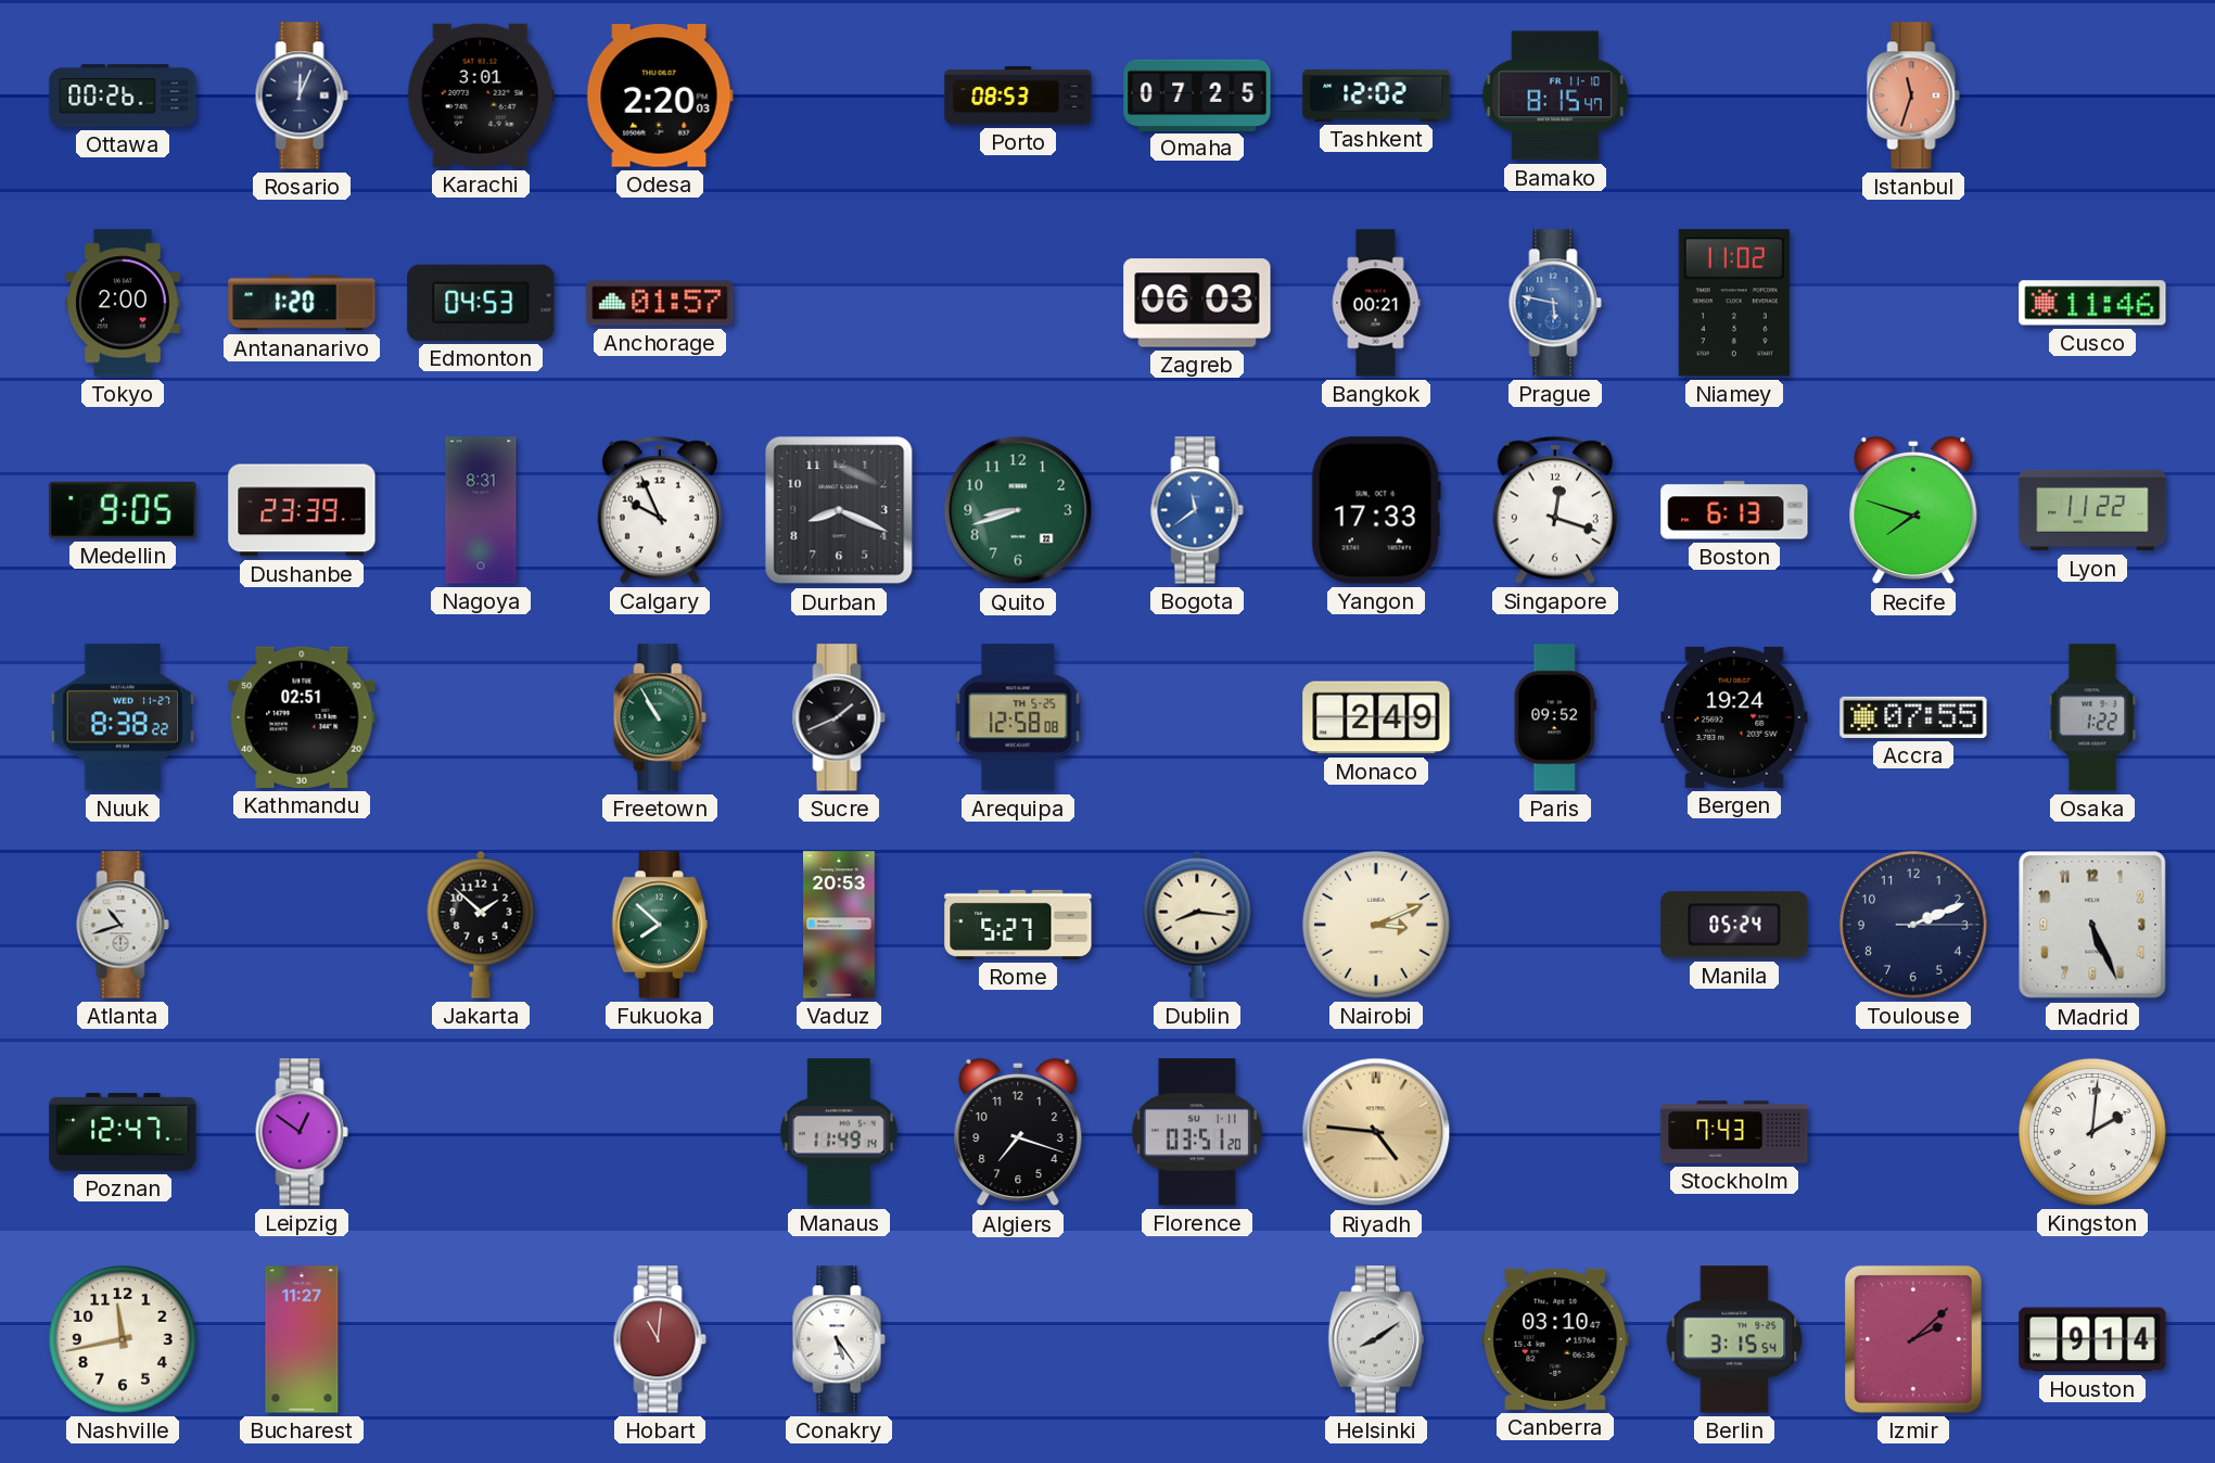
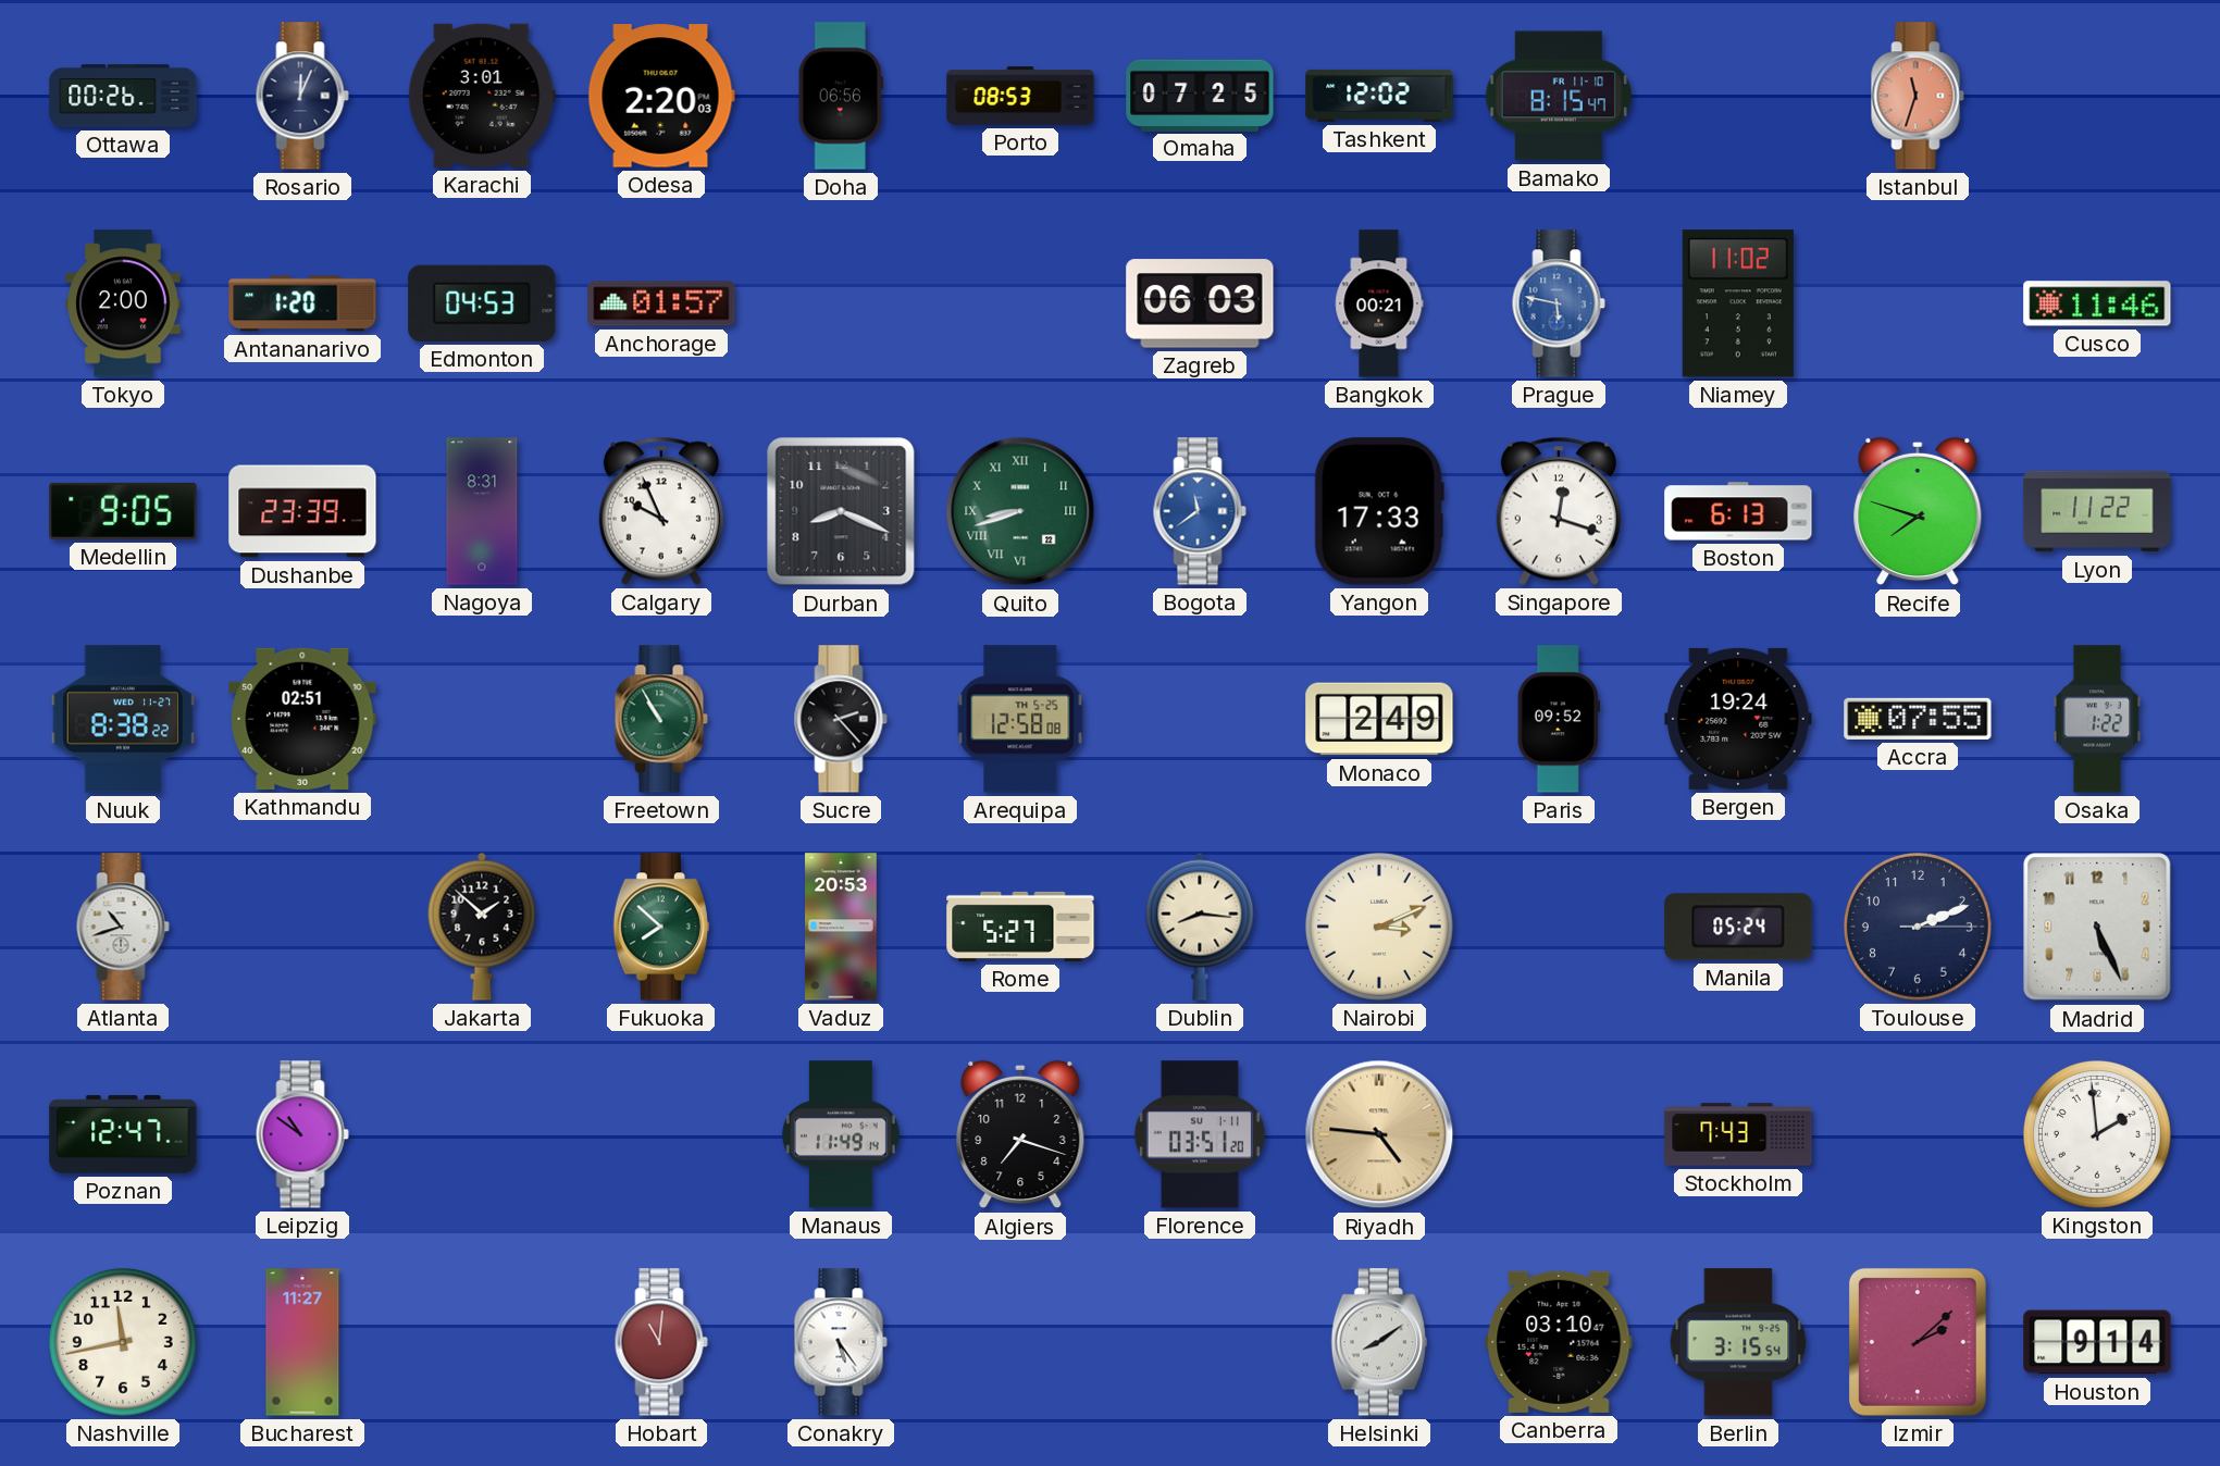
Doha: none -> 06:56
Quito numerals: Arabic -> Roman
Sucre: 1:41 -> 2:23
Leipzig: 12:51 -> 10:51
Kingston: 2:01 -> 1:59
